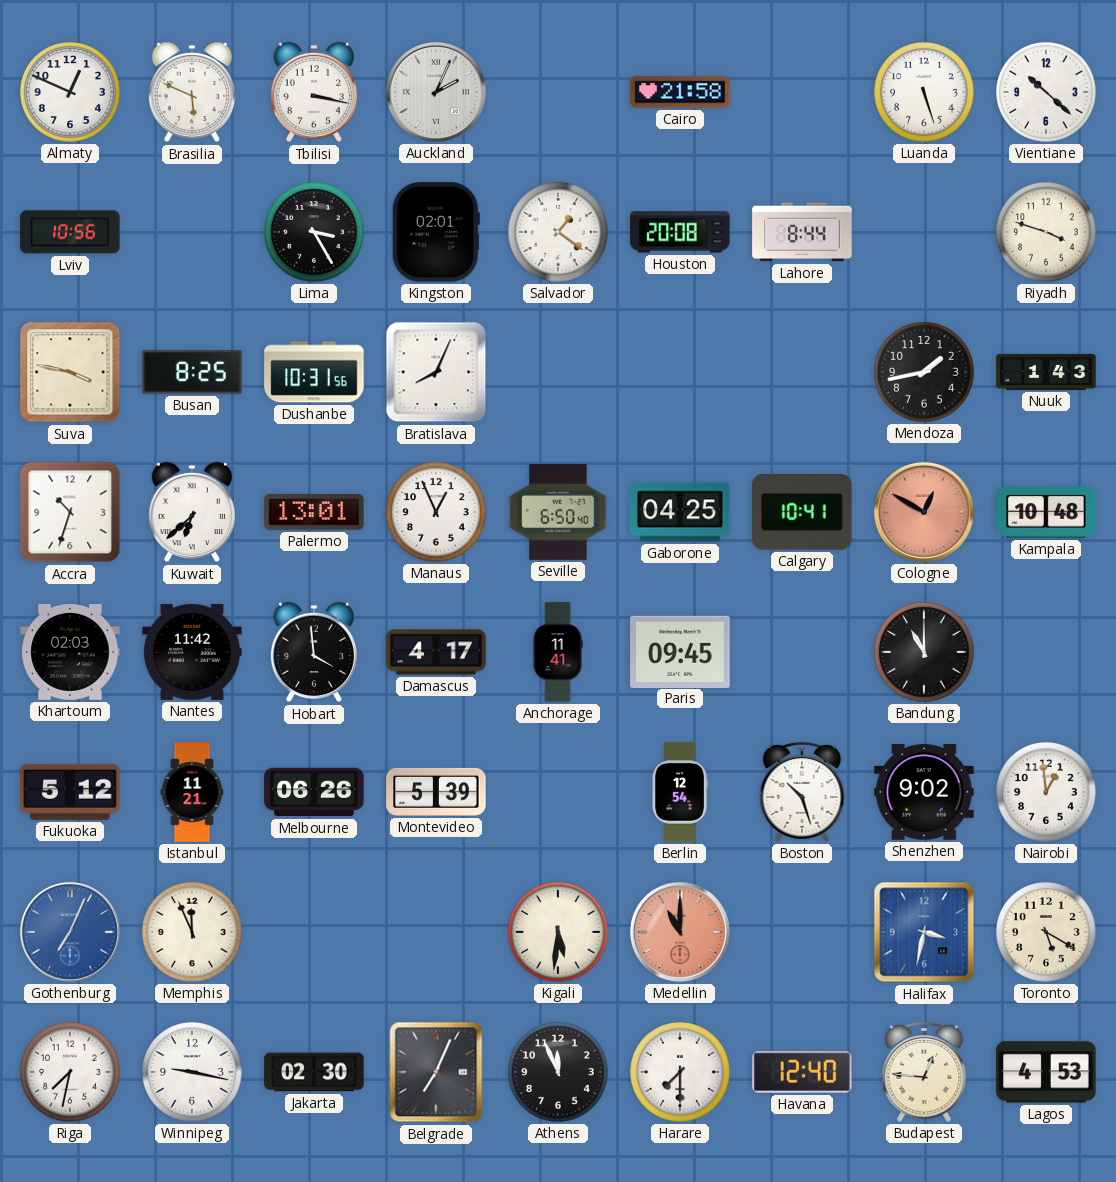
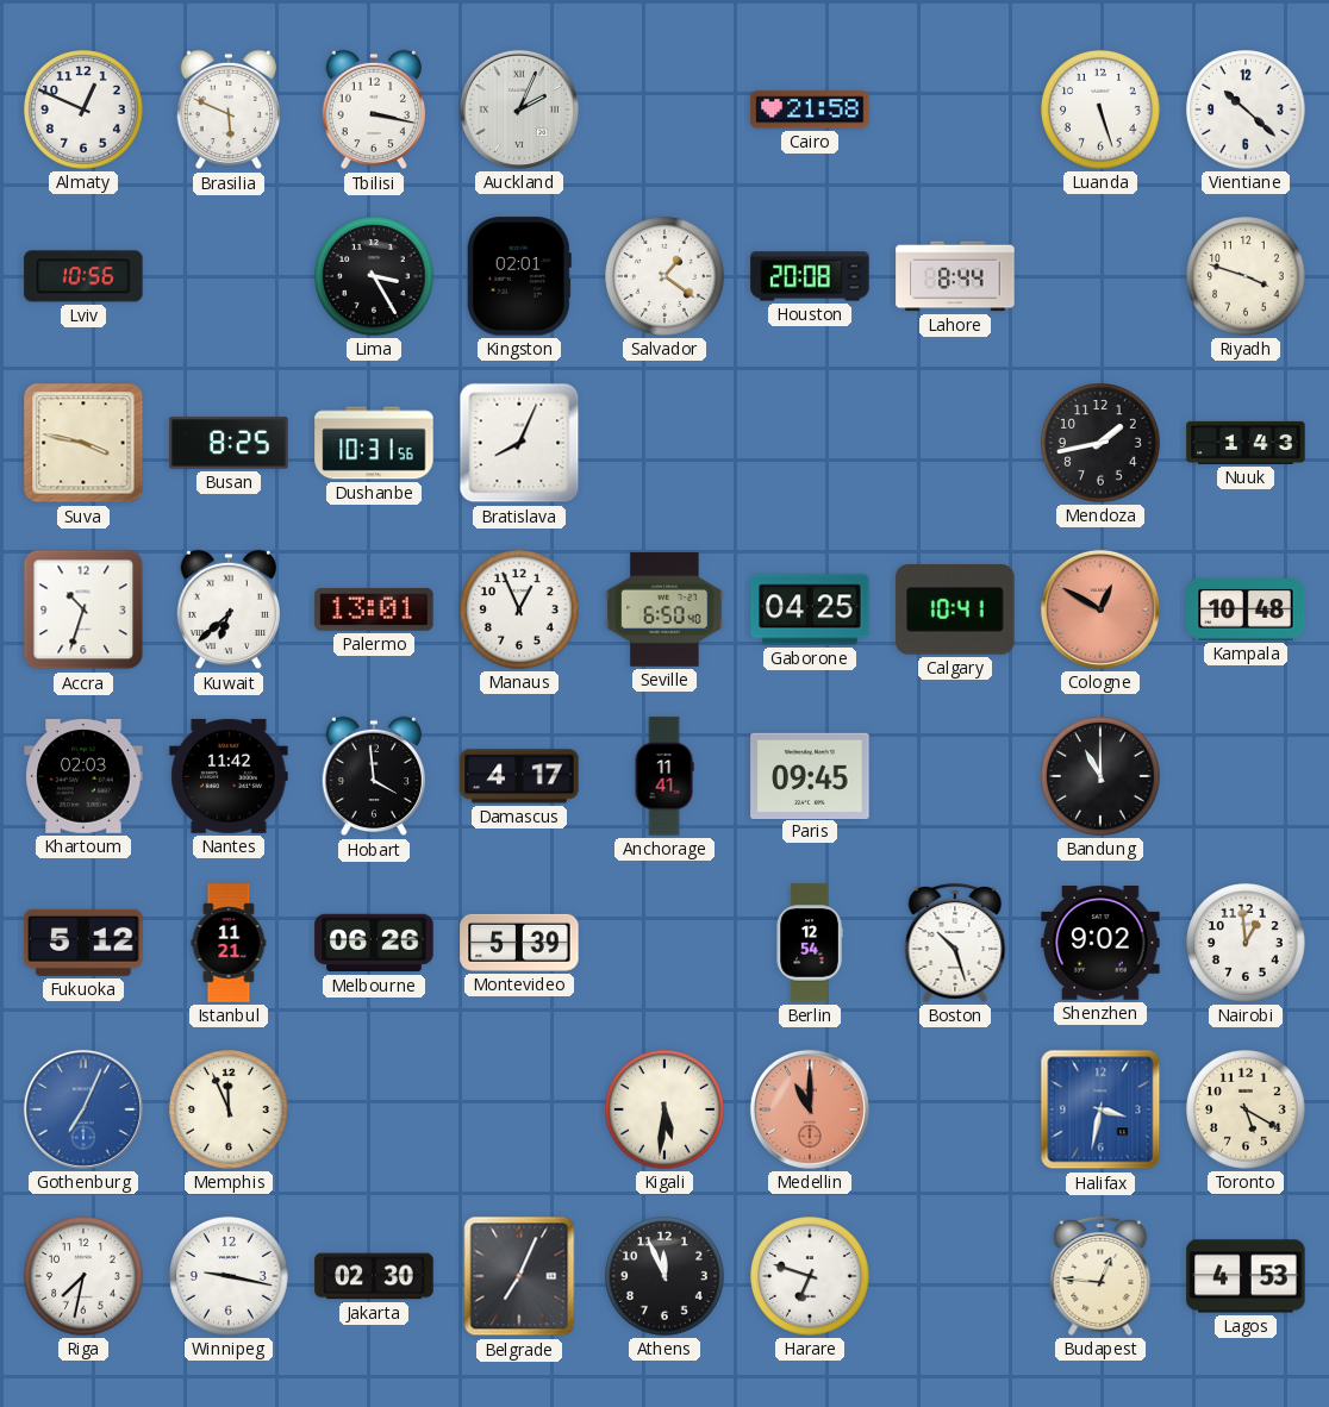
Harare: 7:30 -> 6:48
Havana: 12:40 -> none
